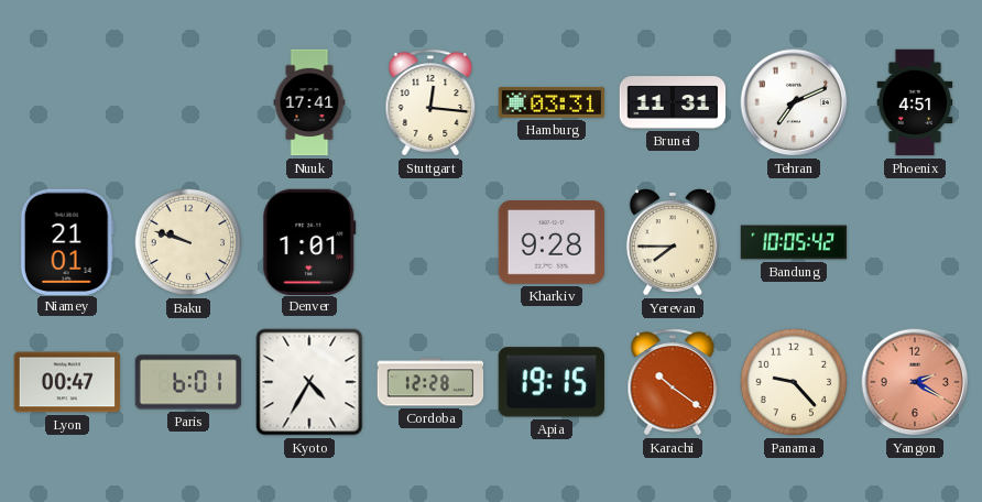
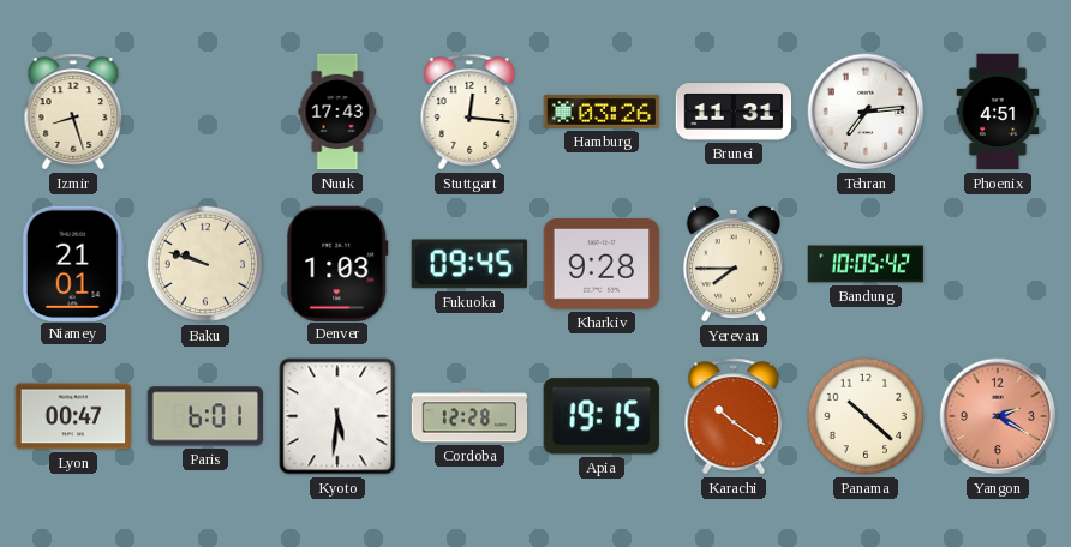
Izmir: none -> 8:27
Nuuk: 17:41 -> 17:43
Hamburg: 03:31 -> 03:26
Tehran: 7:11 -> 7:14
Denver: 1:01 -> 1:03
Fukuoka: none -> 09:45
Kyoto: 4:35 -> 5:31
Panama: 9:23 -> 10:22
